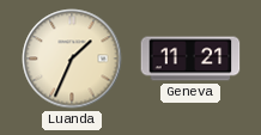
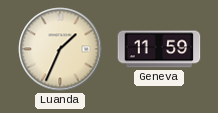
Geneva: 11:21 -> 11:59
